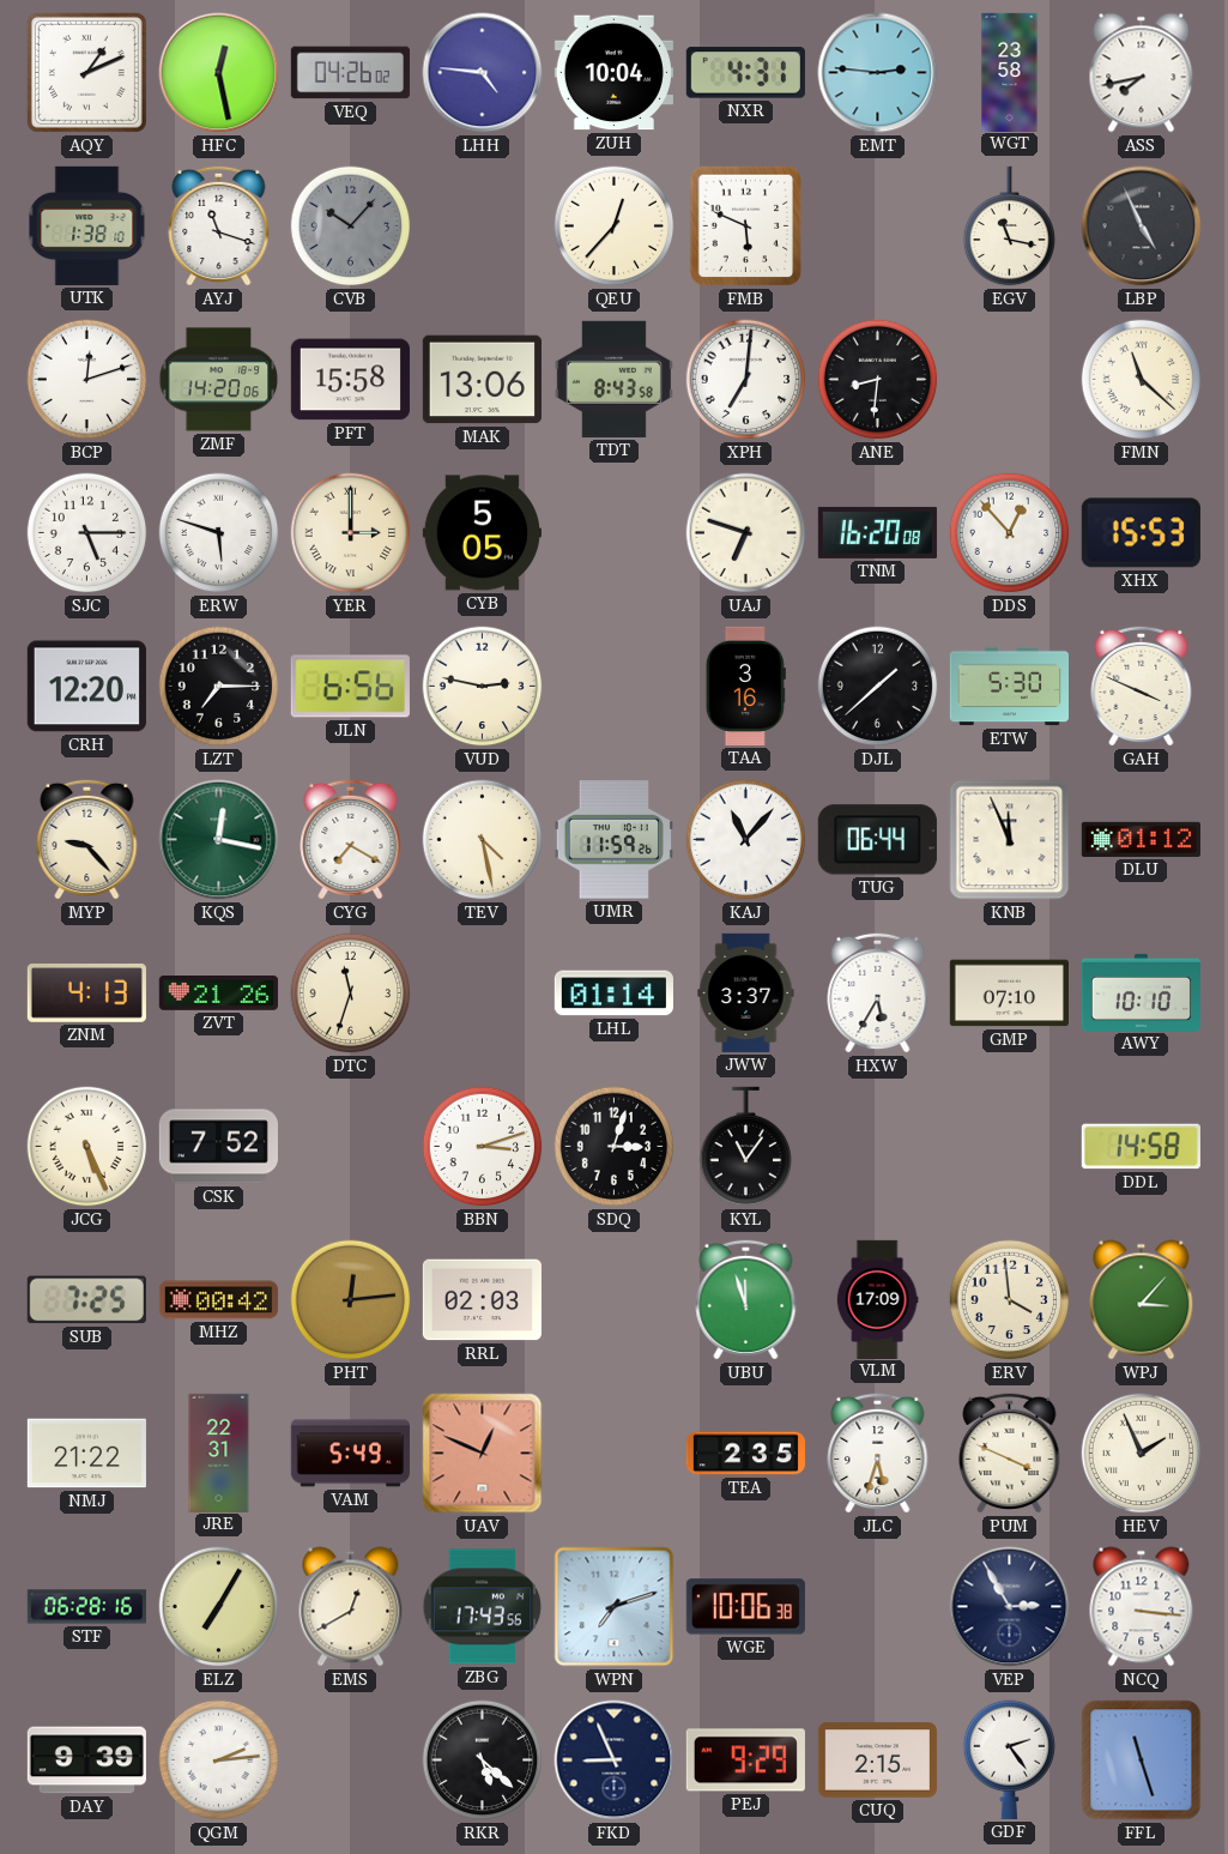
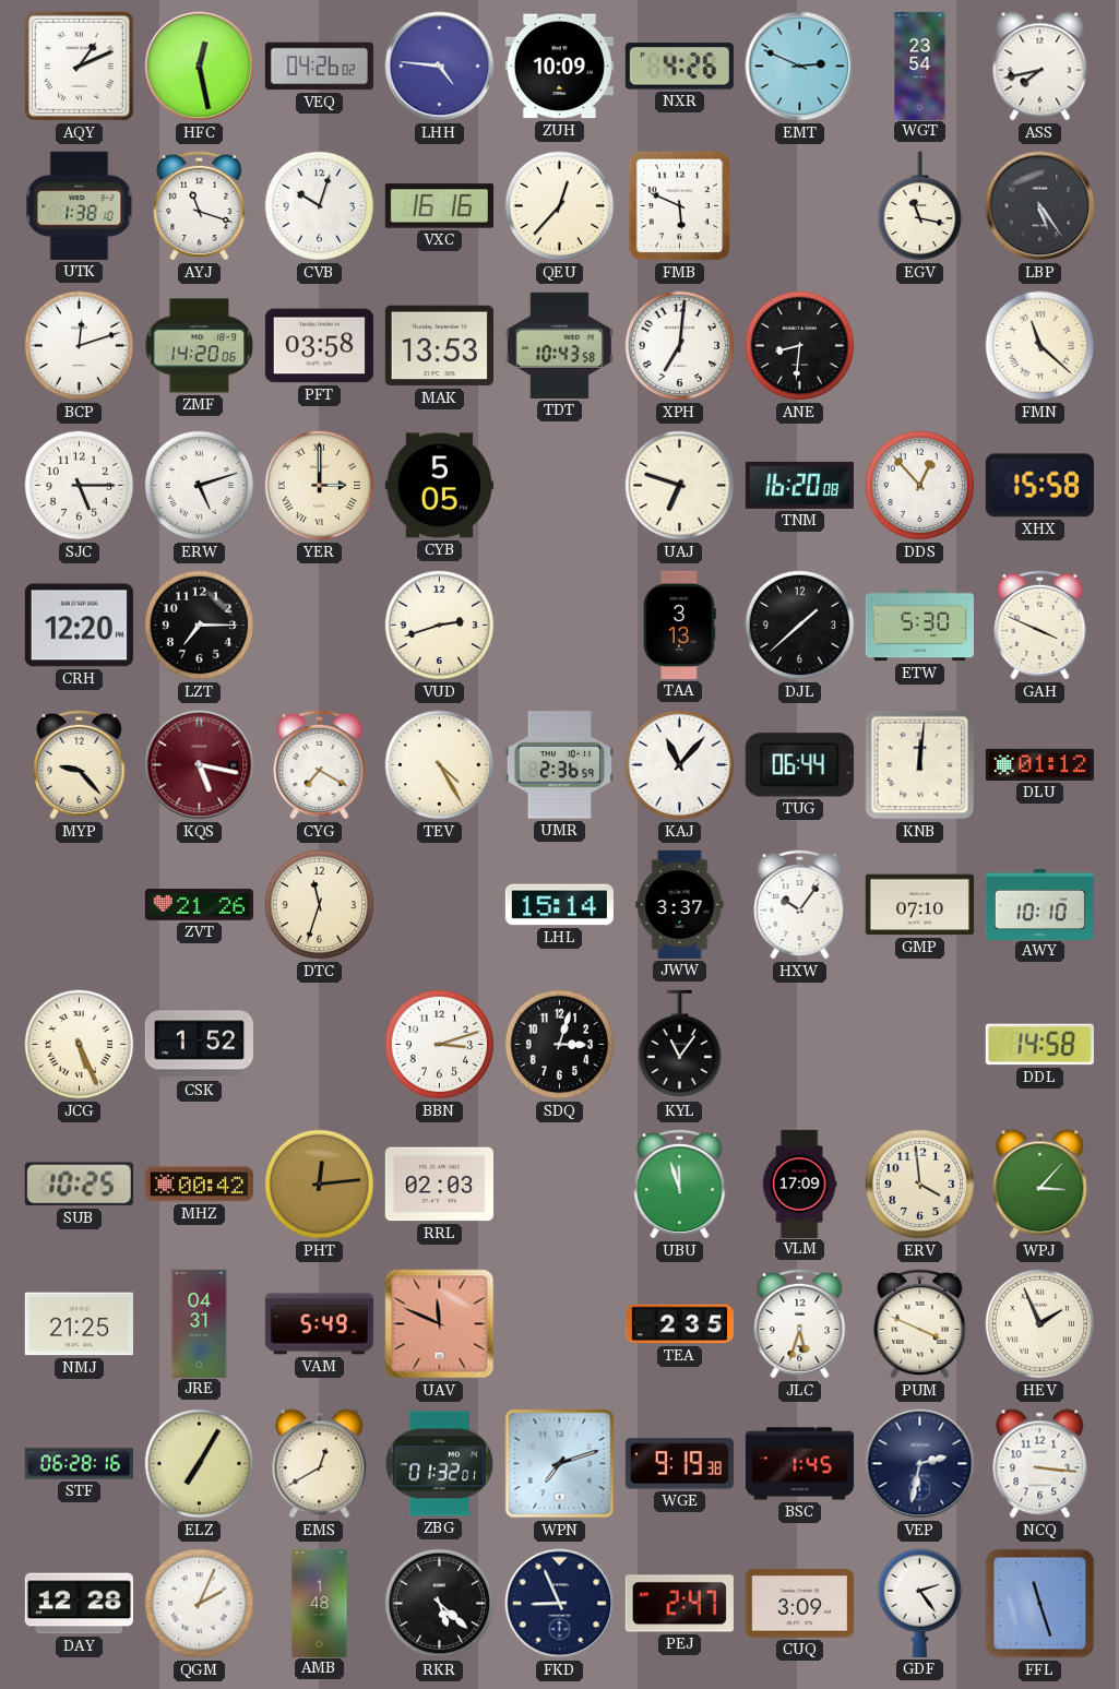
ZUH: 10:04 -> 10:09
NXR: 4:31 -> 4:26
EMT: 2:46 -> 2:49
WGT: 23:58 -> 23:54
CVB: 10:07 -> 10:03
CVB dial: grey -> white
VXC: none -> 16:16
LBP: 4:56 -> 5:24
PFT: 15:58 -> 03:58
MAK: 13:06 -> 13:53
TDT: 8:43 -> 10:43
ERW: 5:48 -> 5:12
XHX: 15:53 -> 15:58
JLN: 6:56 -> none
VUD: 2:47 -> 2:42
TAA: 3:16 -> 3:13
KQS: 12:17 -> 5:17
KQS dial: green -> burgundy
TEV: 4:28 -> 4:25
UMR: 11:59 -> 2:36
KNB: 11:56 -> 12:01
ZNM: 4:13 -> none
LHL: 01:14 -> 15:14
HXW: 5:35 -> 10:06
CSK: 7:52 -> 1:52
SUB: 7:25 -> 10:25
NMJ: 21:22 -> 21:25
JRE: 22:31 -> 04:31
UAV: 12:49 -> 11:49
ZBG: 17:43 -> 01:32
WGE: 10:06 -> 9:19
BSC: none -> 1:45
VEP: 2:55 -> 2:32
DAY: 9:39 -> 12:28
QGM: 2:14 -> 2:04
AMB: none -> 1:48
PEJ: 9:29 -> 2:47
CUQ: 2:15 -> 3:09
